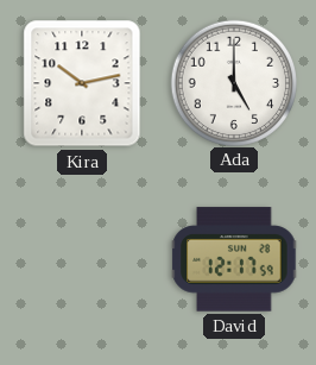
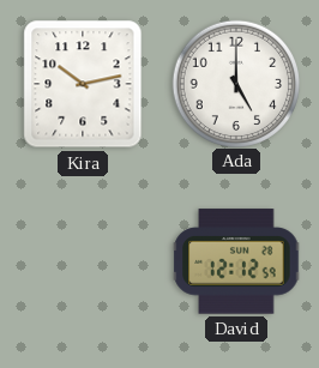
David: 12:17 -> 12:12
